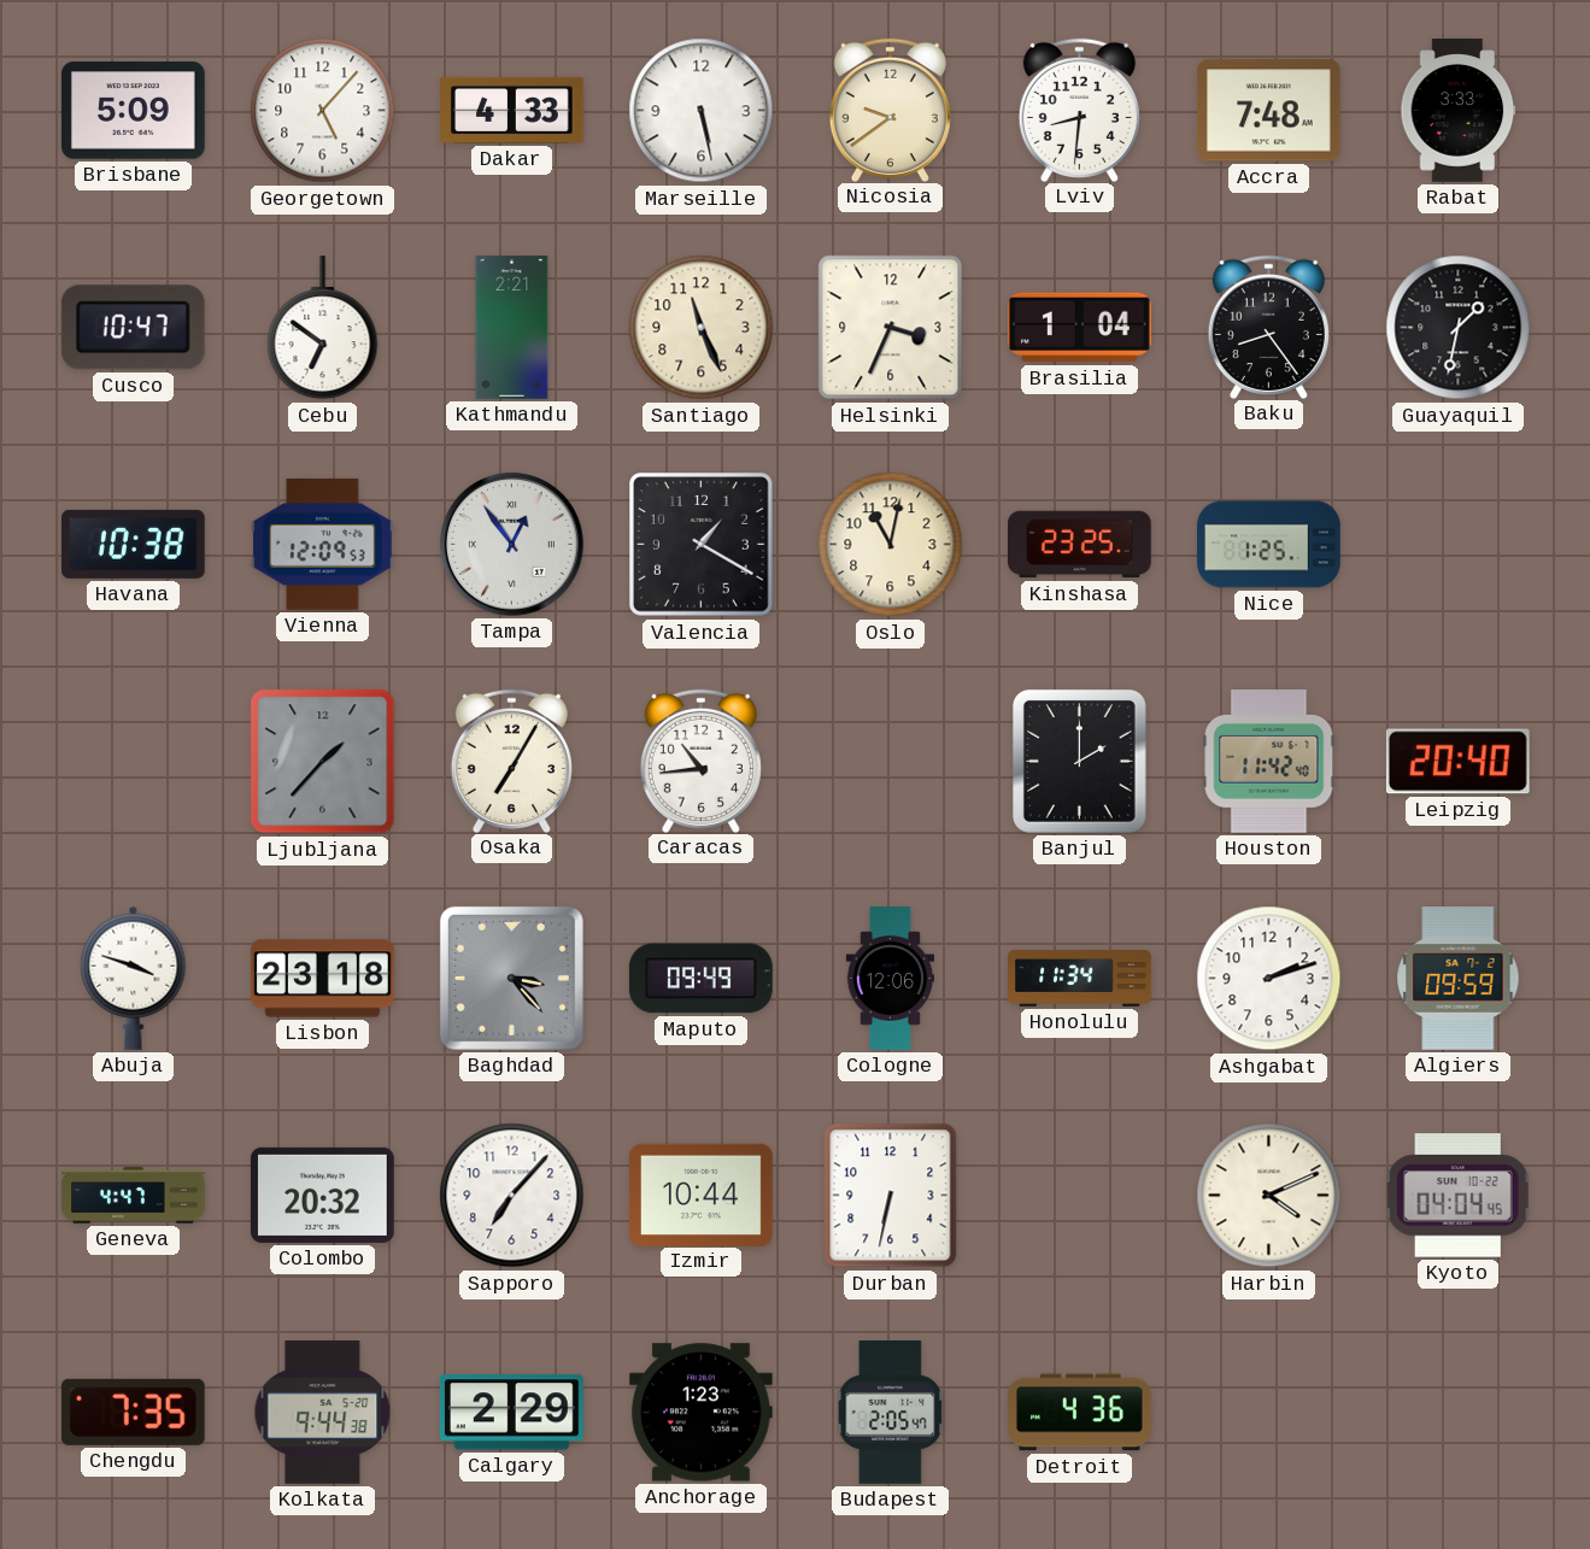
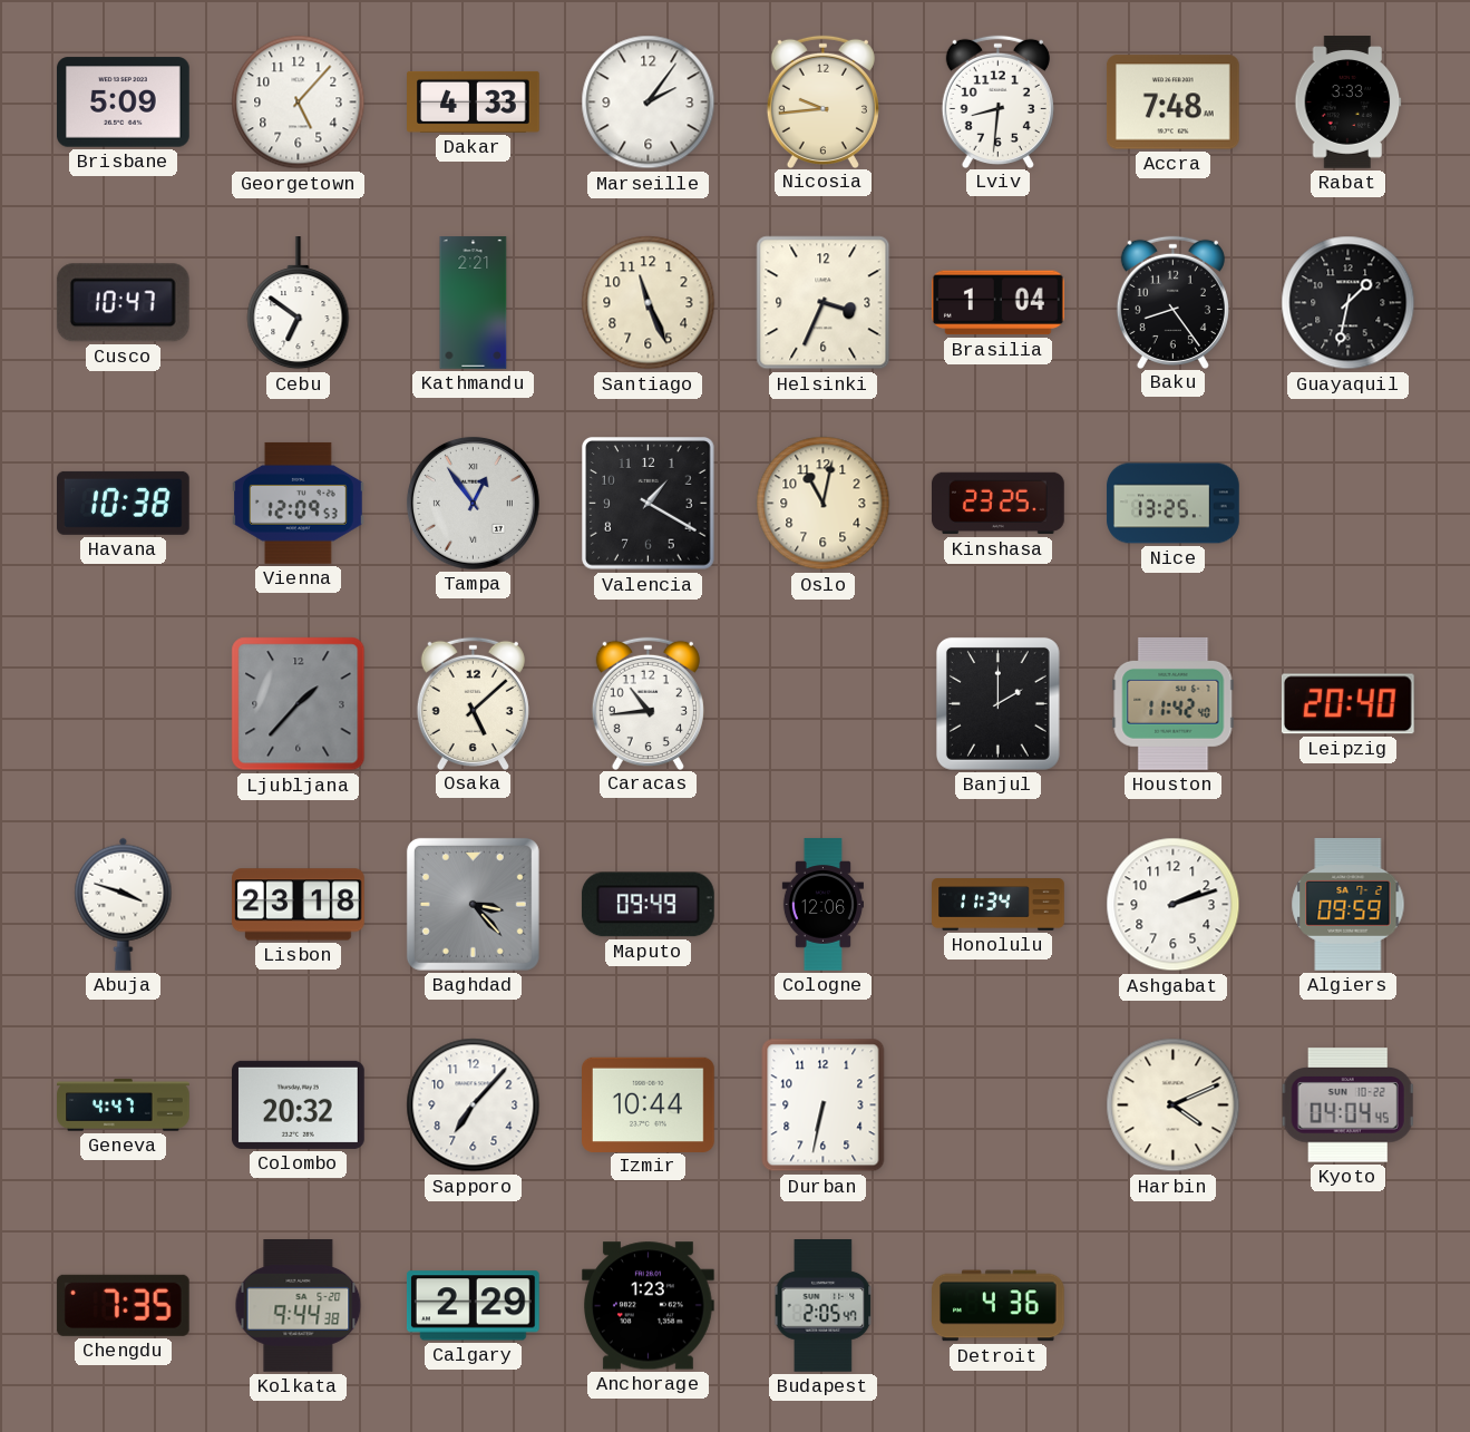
Marseille: 5:28 -> 2:06
Nicosia: 9:39 -> 9:44
Nice: 1:25 -> 13:25
Osaka: 7:05 -> 5:08
